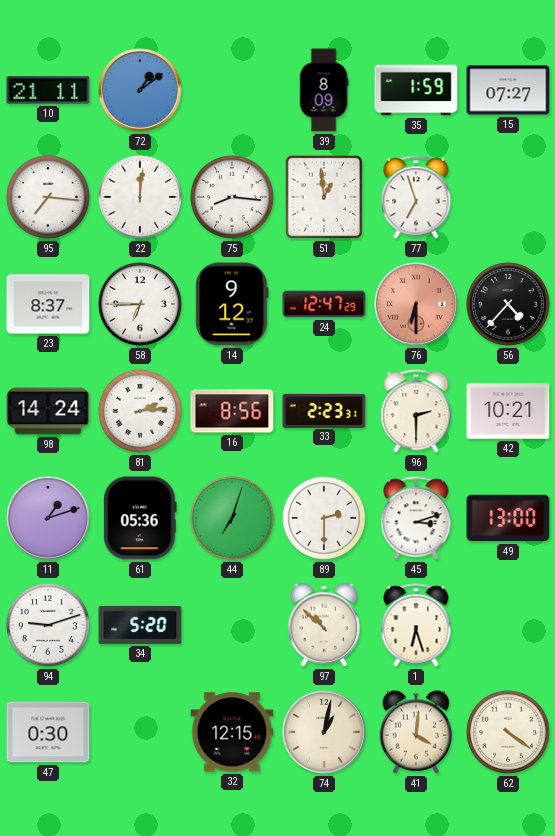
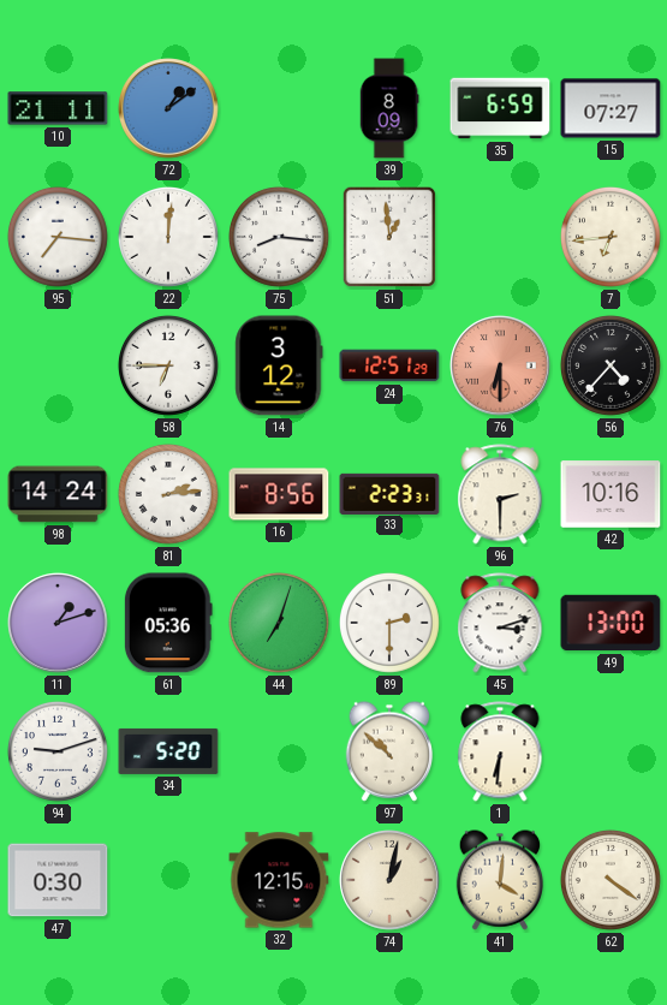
35: 1:59 -> 6:59
77: 6:57 -> none
7: none -> 6:44
23: 8:37 -> none
14: 9:12 -> 3:12
24: 12:47 -> 12:51
42: 10:21 -> 10:16
1: 6:27 -> 6:31
